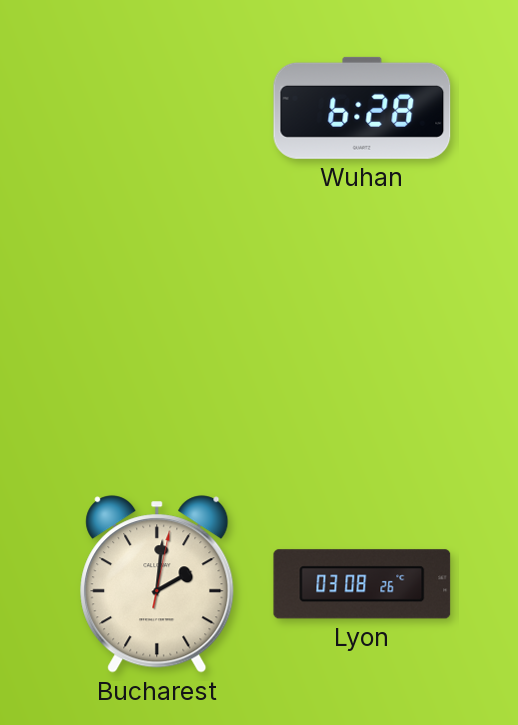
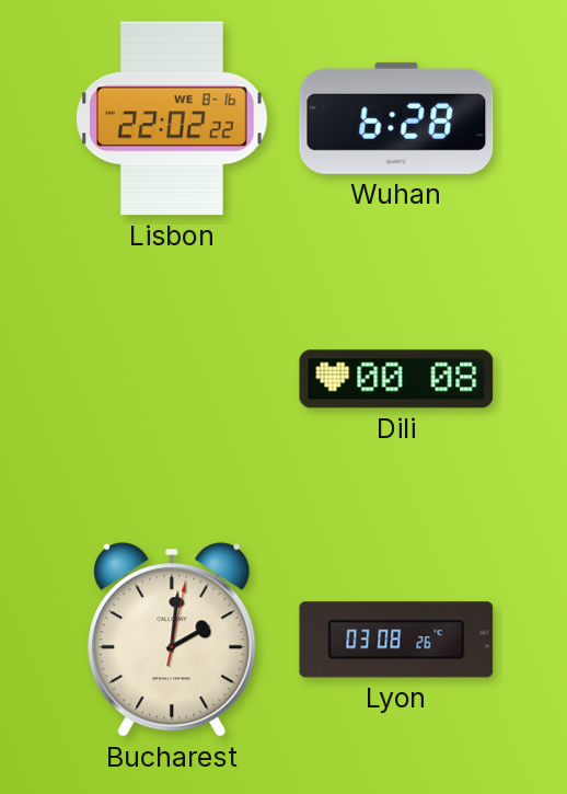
Lisbon: none -> 22:02
Dili: none -> 00:08
